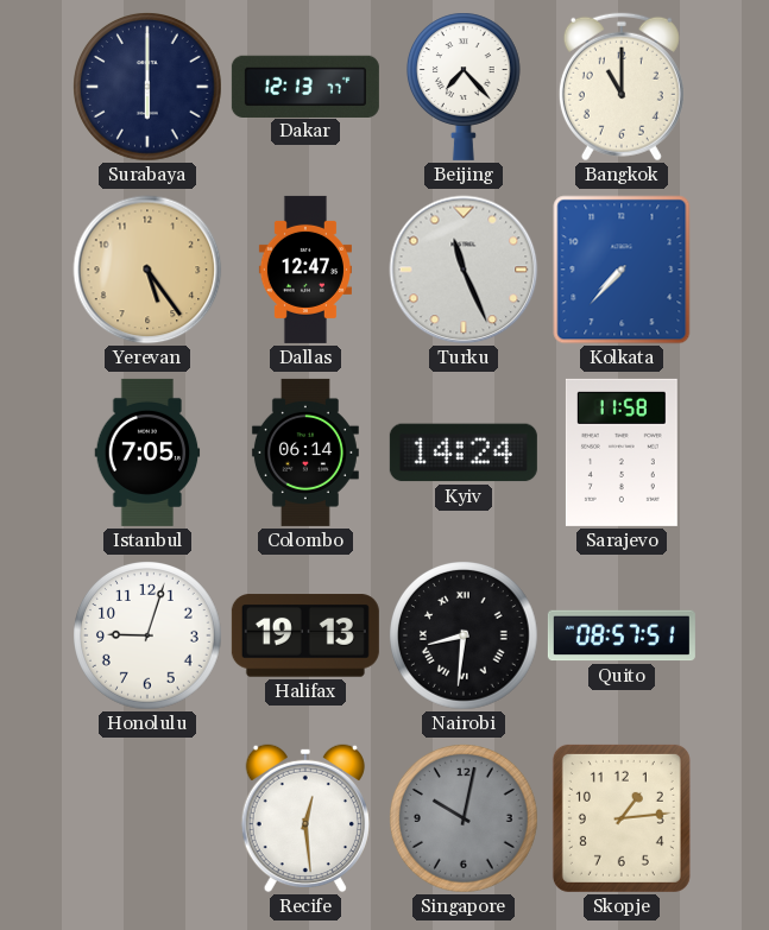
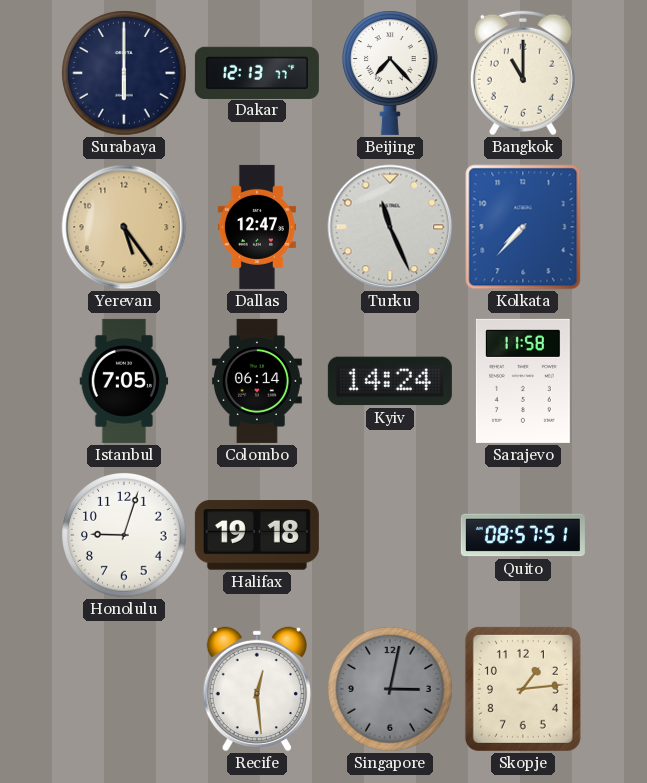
Halifax: 19:13 -> 19:18
Nairobi: 8:31 -> none
Singapore: 10:02 -> 3:02
